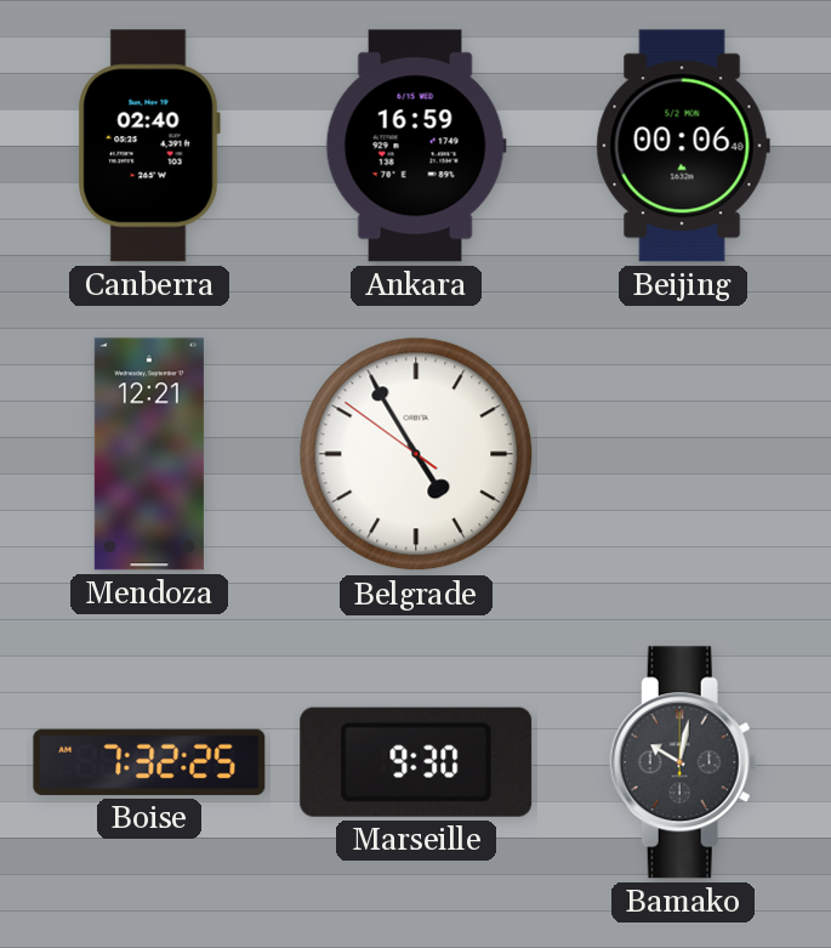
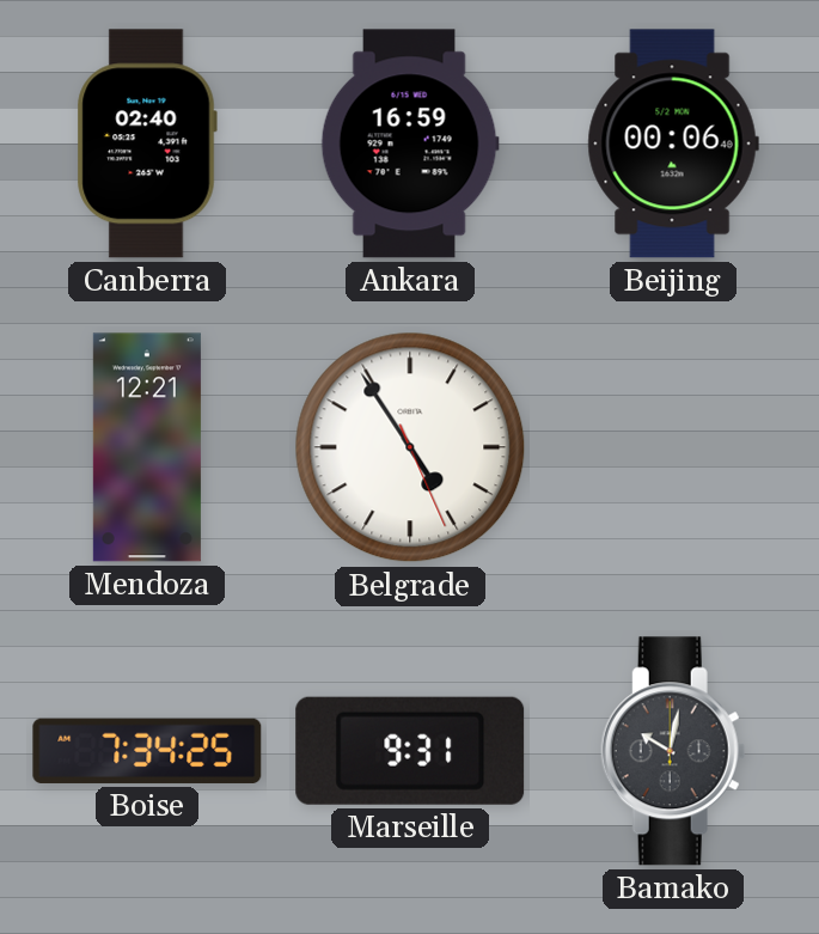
Belgrade: 4:54:51 -> 4:54:26
Boise: 7:32 -> 7:34
Marseille: 9:30 -> 9:31
